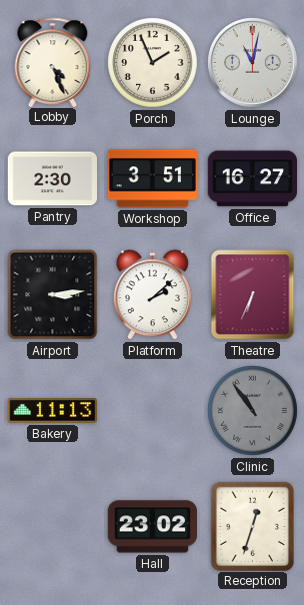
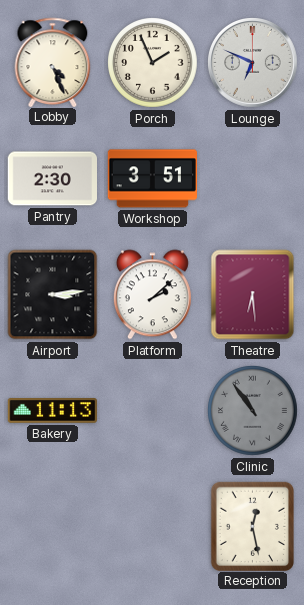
Lounge: 11:02 -> 6:49
Office: 16:27 -> none
Theatre: 6:34 -> 6:29
Hall: 23:02 -> none
Reception: 12:33 -> 12:28
